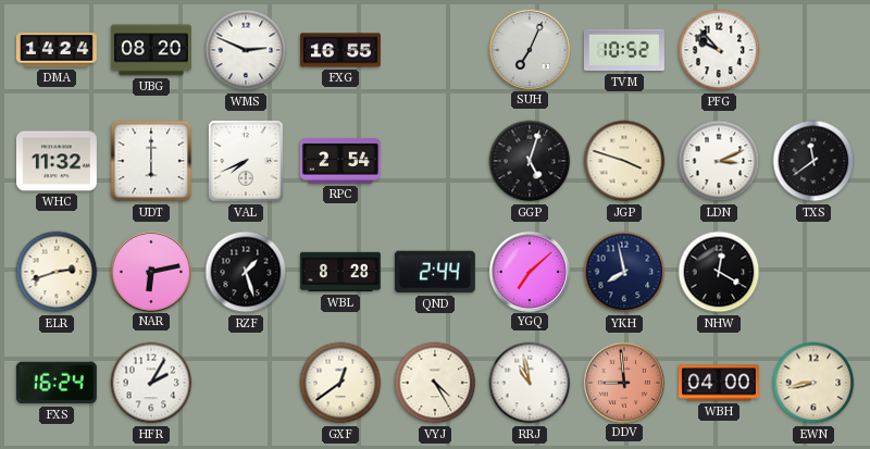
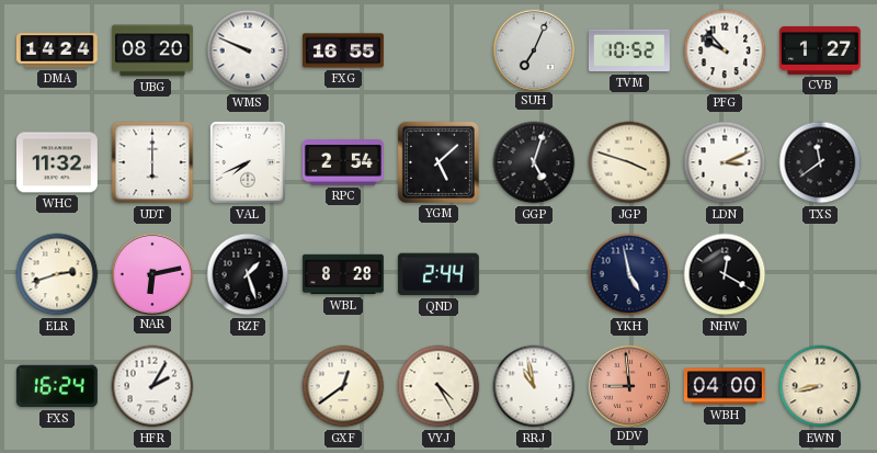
WMS: 2:49 -> 9:49
CVB: none -> 1:27
YGM: none -> 5:08
YGQ: 7:08 -> none
YKH: 7:58 -> 4:58
